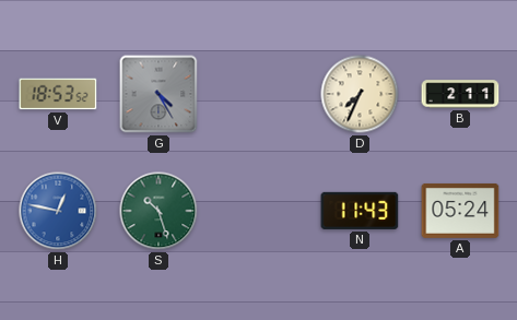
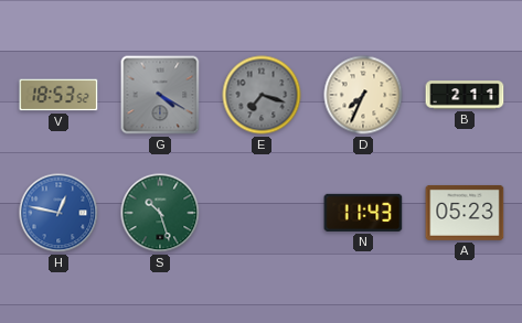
G: 4:25 -> 4:20
E: none -> 7:18
A: 05:24 -> 05:23
